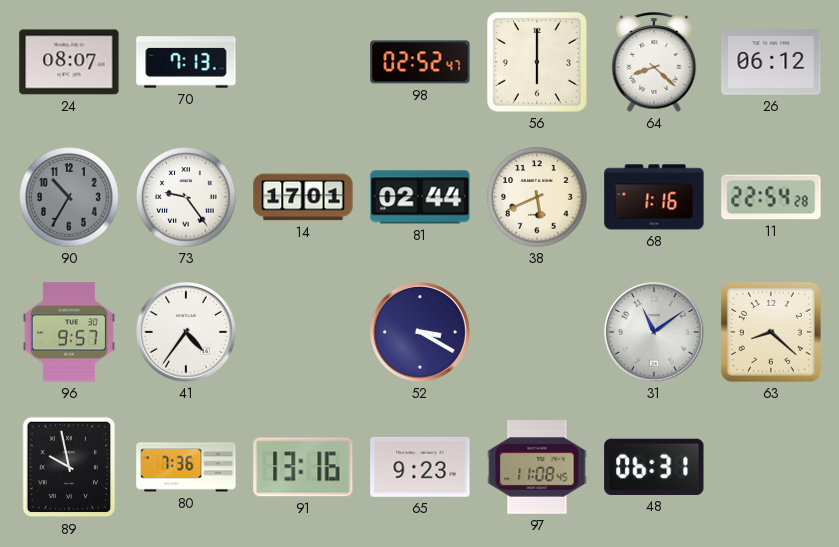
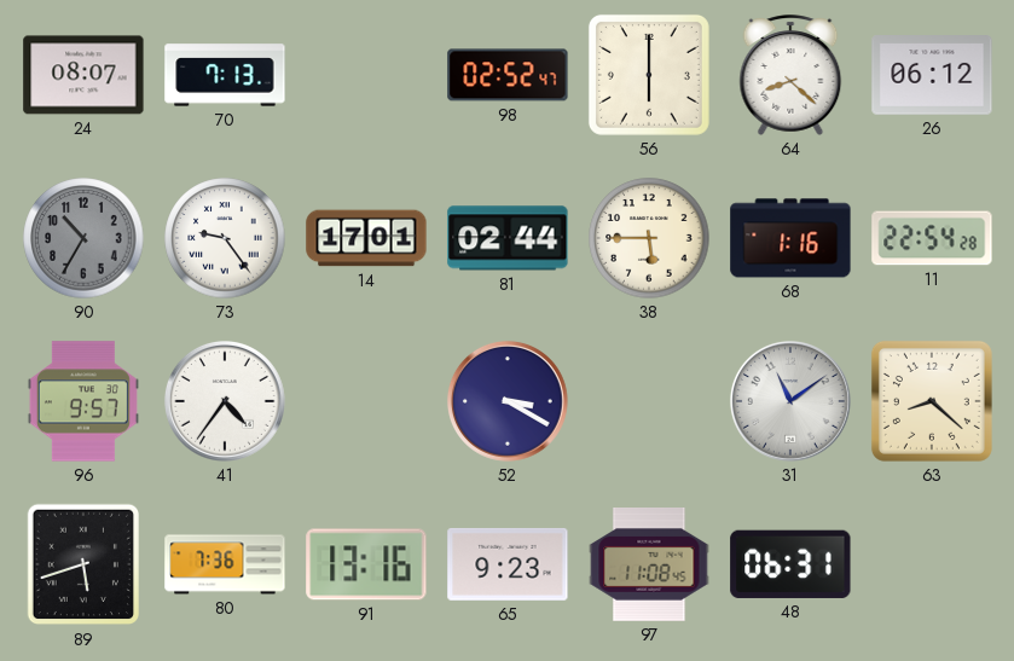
38: 5:41 -> 5:45
89: 9:58 -> 5:42
